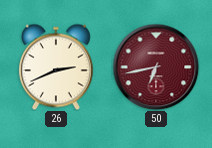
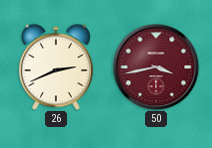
50: 6:43 -> 3:43
